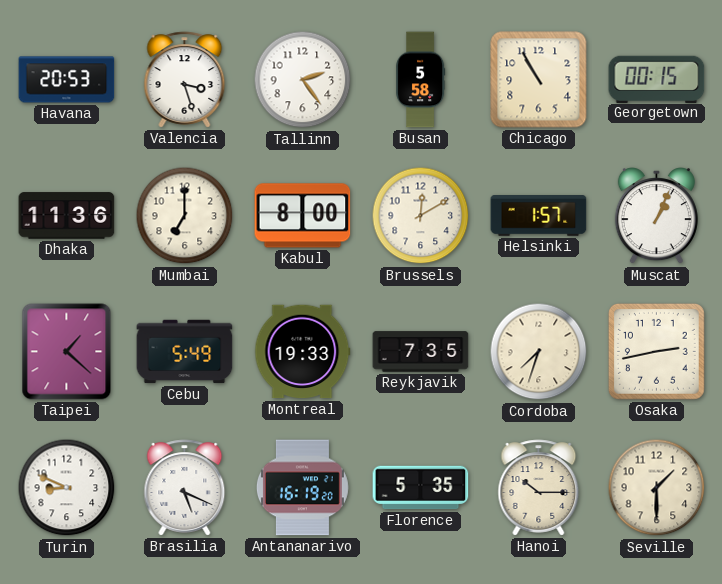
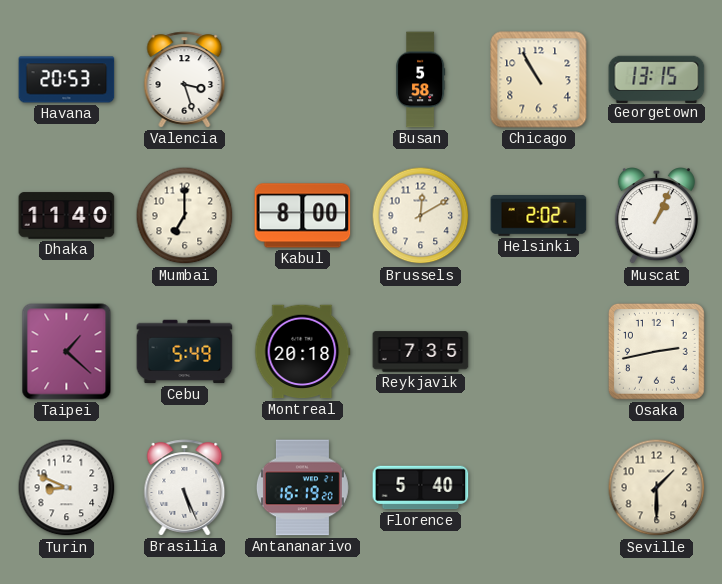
Tallinn: 2:24 -> none
Georgetown: 00:15 -> 13:15
Dhaka: 11:36 -> 11:40
Helsinki: 1:57 -> 2:02
Montreal: 19:33 -> 20:18
Cordoba: 7:33 -> none
Brasilia: 5:19 -> 5:26
Florence: 5:35 -> 5:40
Hanoi: 10:15 -> none
